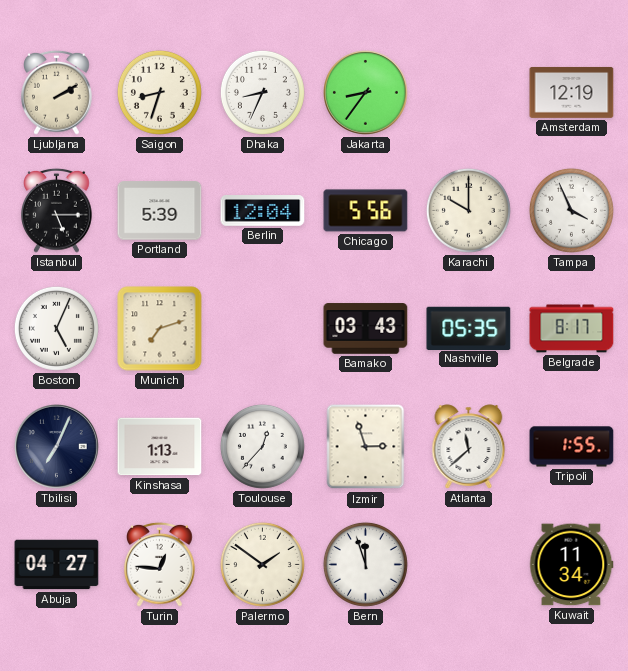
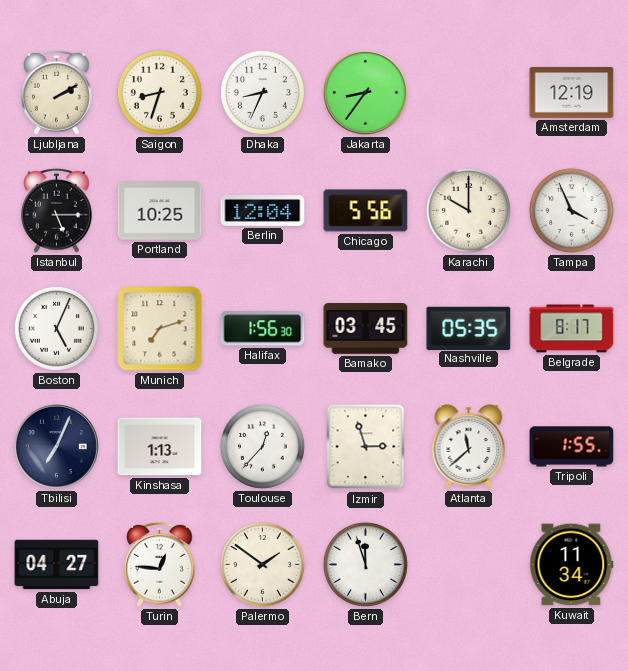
Portland: 5:39 -> 10:25
Halifax: none -> 1:56
Bamako: 03:43 -> 03:45
